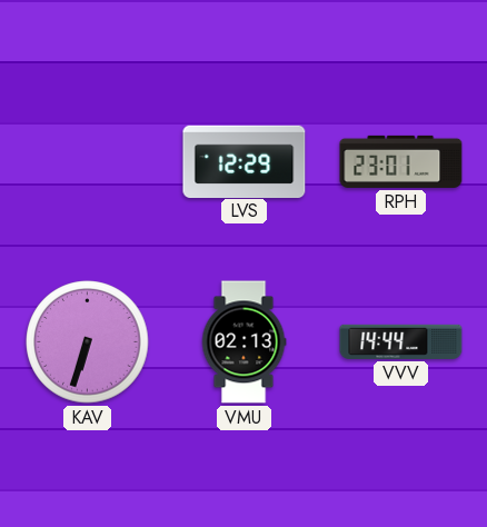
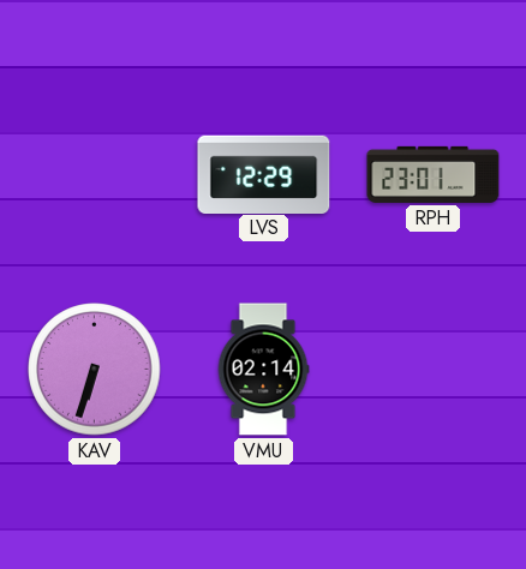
VMU: 02:13 -> 02:14
VVV: 14:44 -> none
